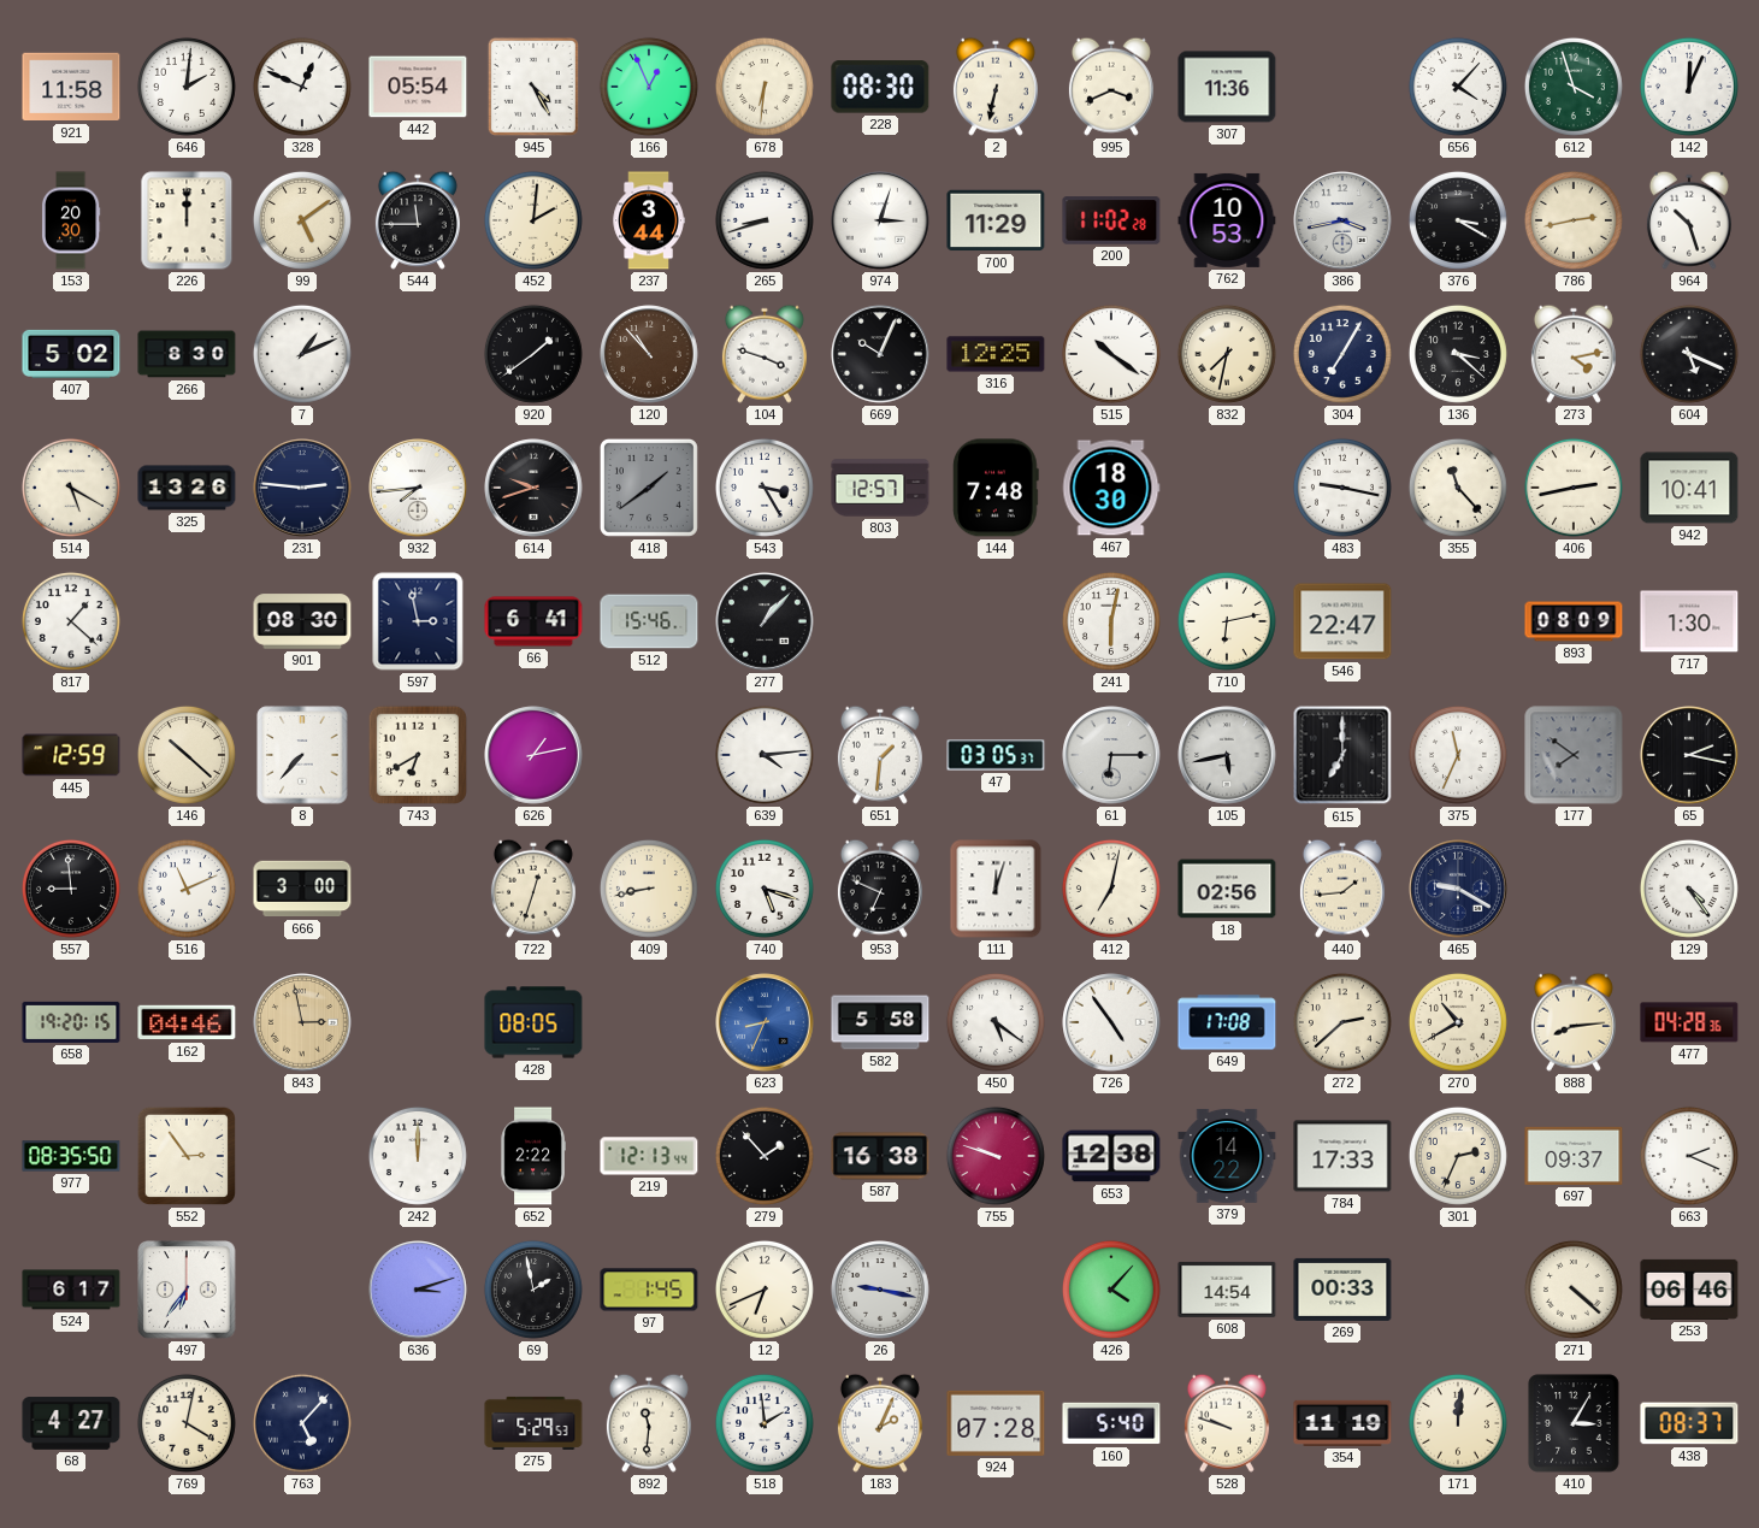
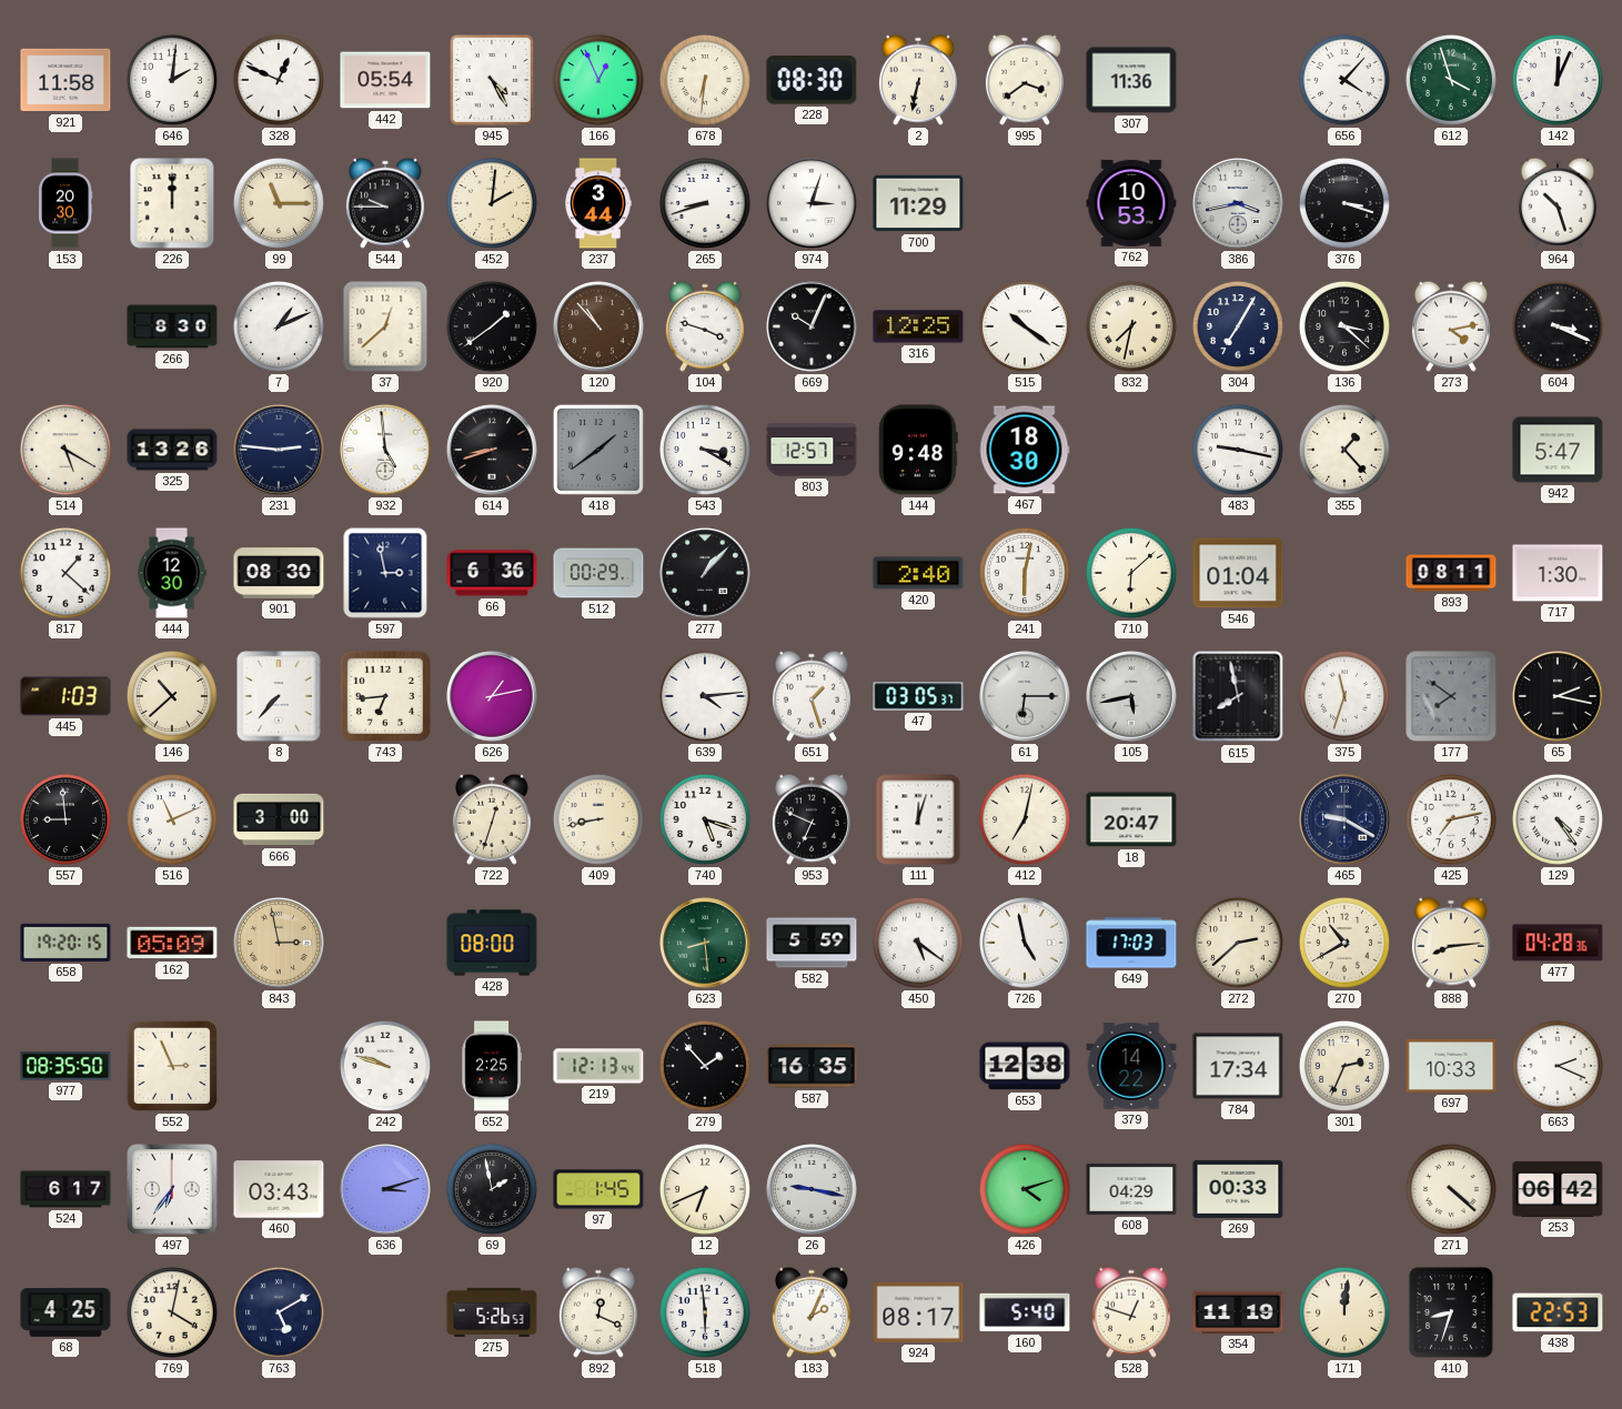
995: 3:41 -> 3:39
99: 5:09 -> 11:15
544: 11:45 -> 9:45
200: 11:02 -> none
376: 3:20 -> 3:18
786: 2:43 -> none
407: 5:02 -> none
37: none -> 12:38
604: 5:19 -> 3:19
932: 7:44 -> 4:59
614: 9:42 -> 8:42
543: 3:25 -> 3:20
144: 7:48 -> 9:48
355: 11:23 -> 1:23
406: 2:43 -> none
942: 10:41 -> 5:47
444: none -> 12:30
66: 6:41 -> 6:36
512: 15:46 -> 00:29
420: none -> 2:40
710: 6:13 -> 6:08
546: 22:47 -> 01:04
893: 08:09 -> 08:11
445: 12:59 -> 1:03
146: 10:22 -> 10:38
743: 6:40 -> 6:44
651: 1:31 -> 1:27
615: 7:00 -> 7:58
375: 11:34 -> 11:33
18: 02:56 -> 20:47
440: 1:44 -> none
425: none -> 7:13
162: 04:46 -> 05:09
428: 08:05 -> 08:00
623: 8:34 -> 8:29
623 dial: blue -> green
582: 5:58 -> 5:59
726: 4:54 -> 4:58
649: 17:08 -> 17:03
552: 2:54 -> 2:56
242: 12:00 -> 9:48
652: 2:22 -> 2:25
587: 16:38 -> 16:35
755: 9:48 -> none
784: 17:33 -> 17:34
697: 09:37 -> 10:33
460: none -> 03:43
426: 4:07 -> 4:12
608: 14:54 -> 04:29
253: 06:46 -> 06:42
68: 4:27 -> 4:25
763: 5:07 -> 5:10
275: 5:29 -> 5:26
892: 11:31 -> 12:19
518: 1:59 -> 5:59
924: 07:28 -> 08:17
528: 9:48 -> 12:48
410: 3:05 -> 8:33
438: 08:37 -> 22:53
